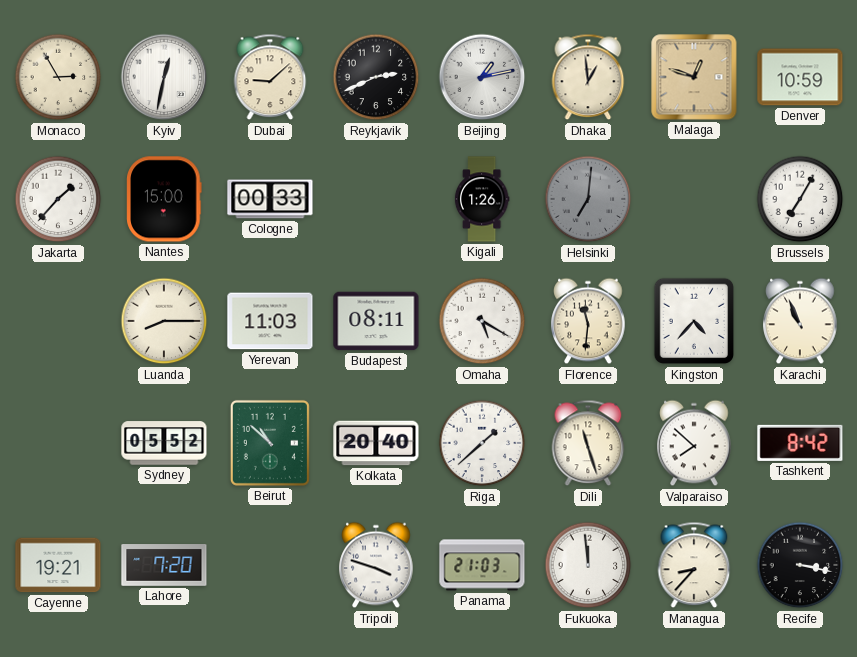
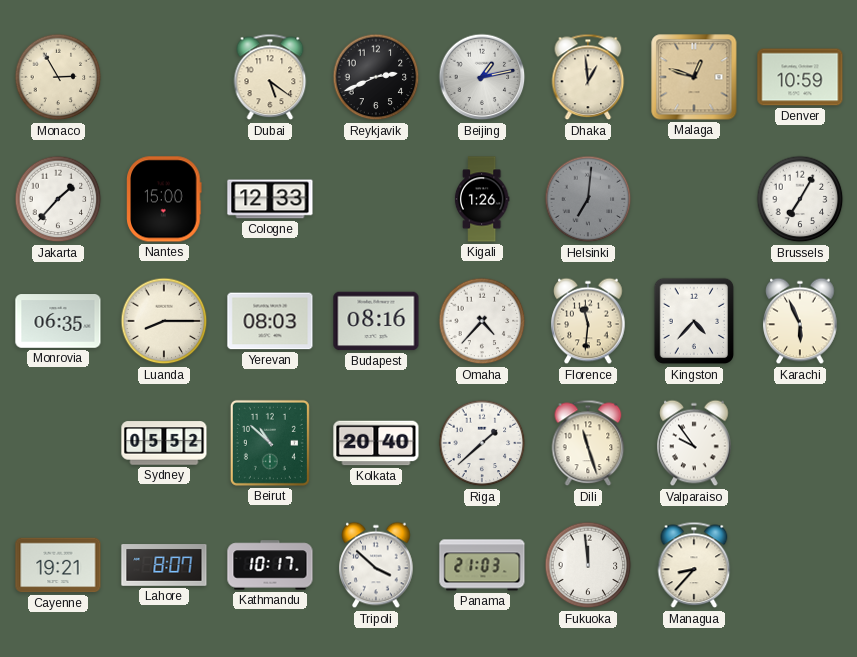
Kyiv: 12:32 -> none
Dubai: 9:08 -> 5:21
Cologne: 00:33 -> 12:33
Monrovia: none -> 06:35
Yerevan: 11:03 -> 08:03
Budapest: 08:11 -> 08:16
Omaha: 5:20 -> 4:37
Karachi: 10:56 -> 5:56
Valparaiso: 7:52 -> 9:54
Tashkent: 8:42 -> none
Lahore: 7:20 -> 8:07
Kathmandu: none -> 10:17
Tripoli: 3:48 -> 3:52
Recife: 3:17 -> none
